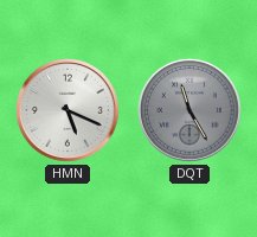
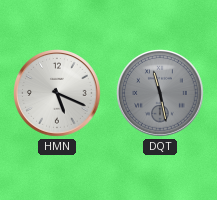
DQT: 11:25 -> 11:28
